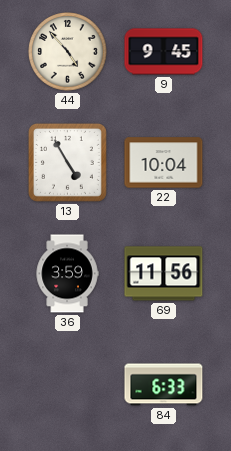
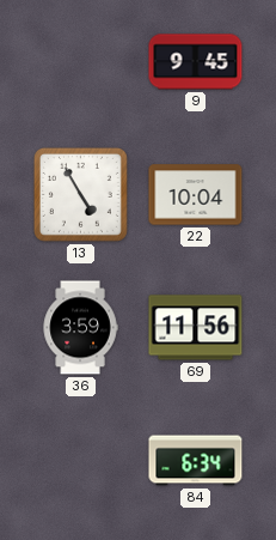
44: 4:53 -> none
84: 6:33 -> 6:34
